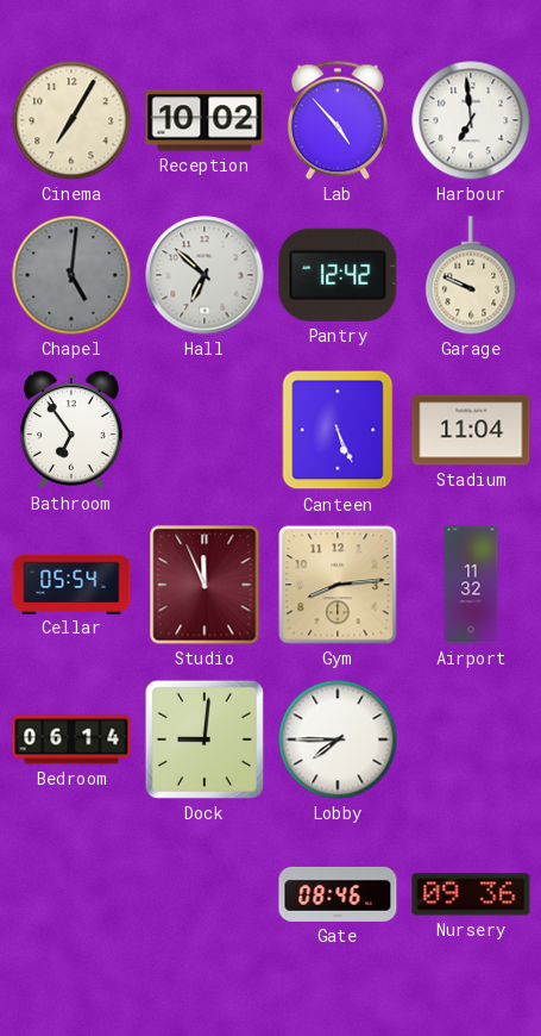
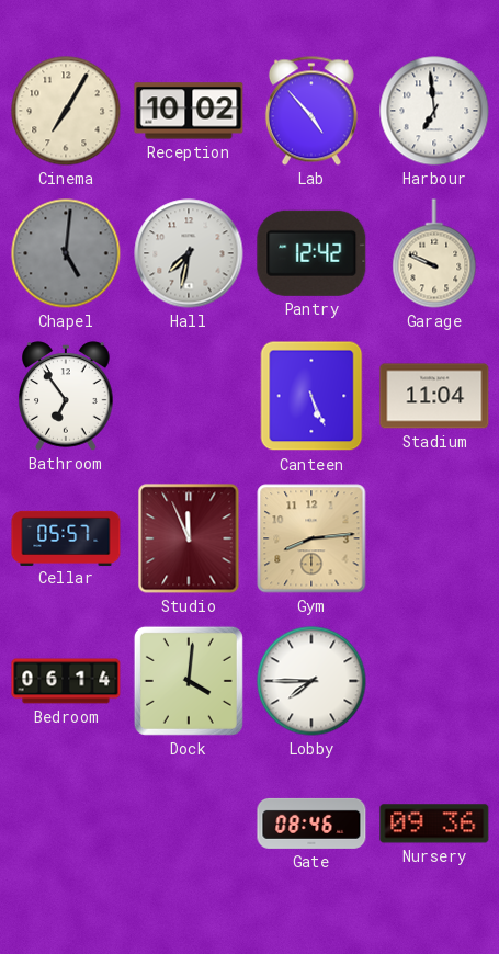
Hall: 6:52 -> 7:32
Cellar: 05:54 -> 05:57
Airport: 11:32 -> none
Dock: 9:01 -> 4:01
